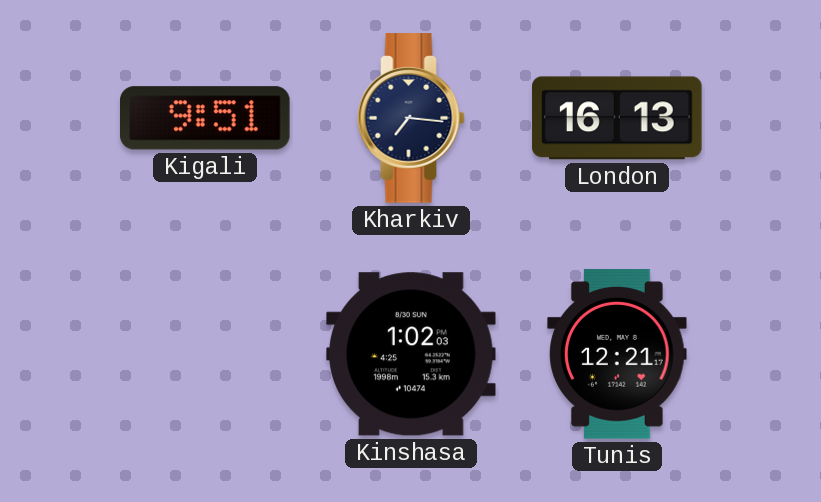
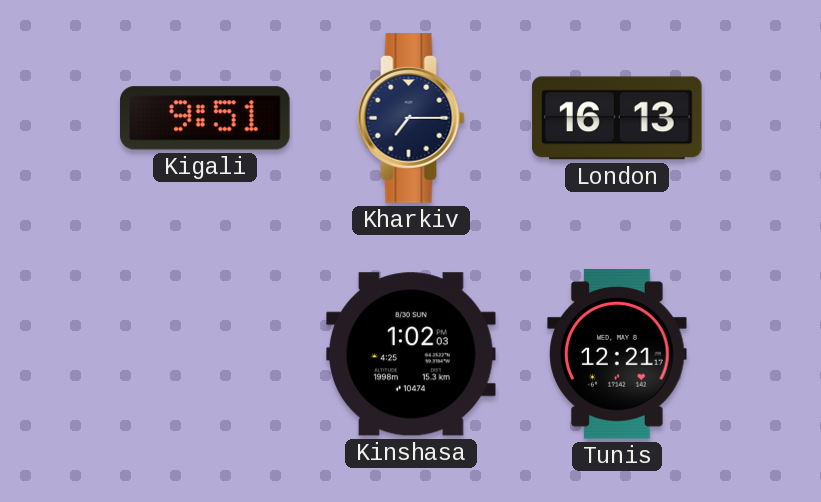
Kharkiv: 7:16 -> 7:15
